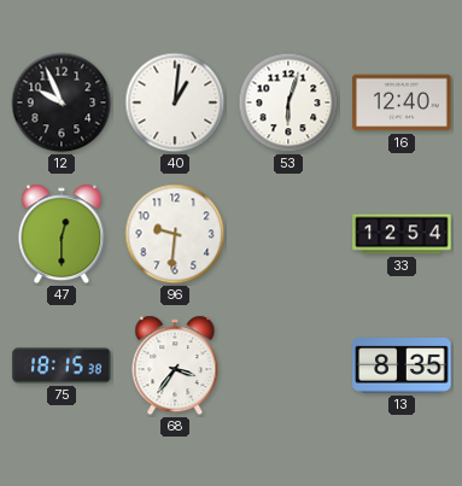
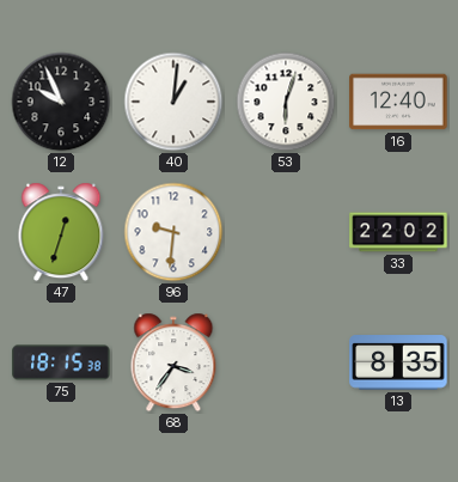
47: 12:30 -> 12:33
33: 12:54 -> 22:02
